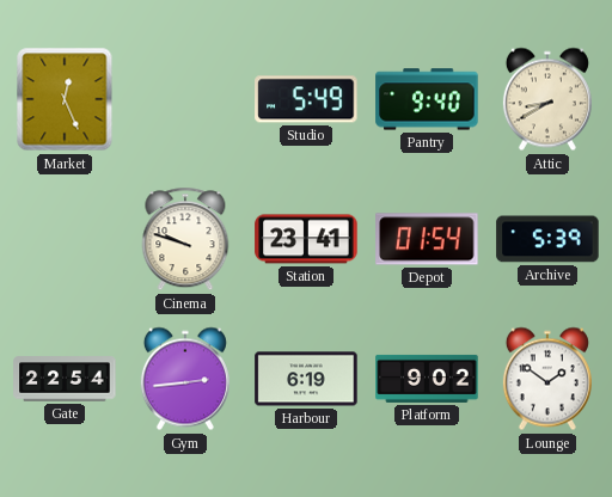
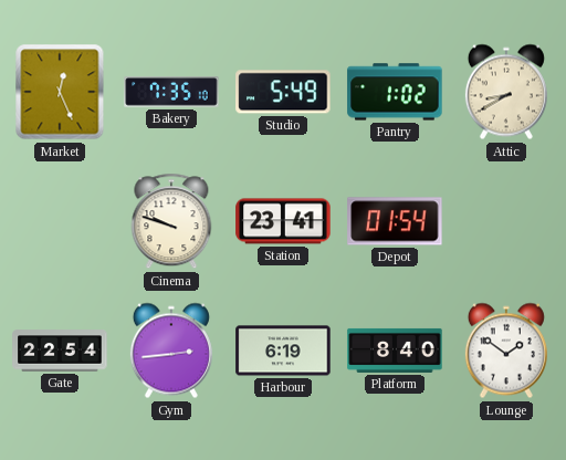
Bakery: none -> 7:35
Pantry: 9:40 -> 1:02
Archive: 5:39 -> none
Platform: 9:02 -> 8:40
